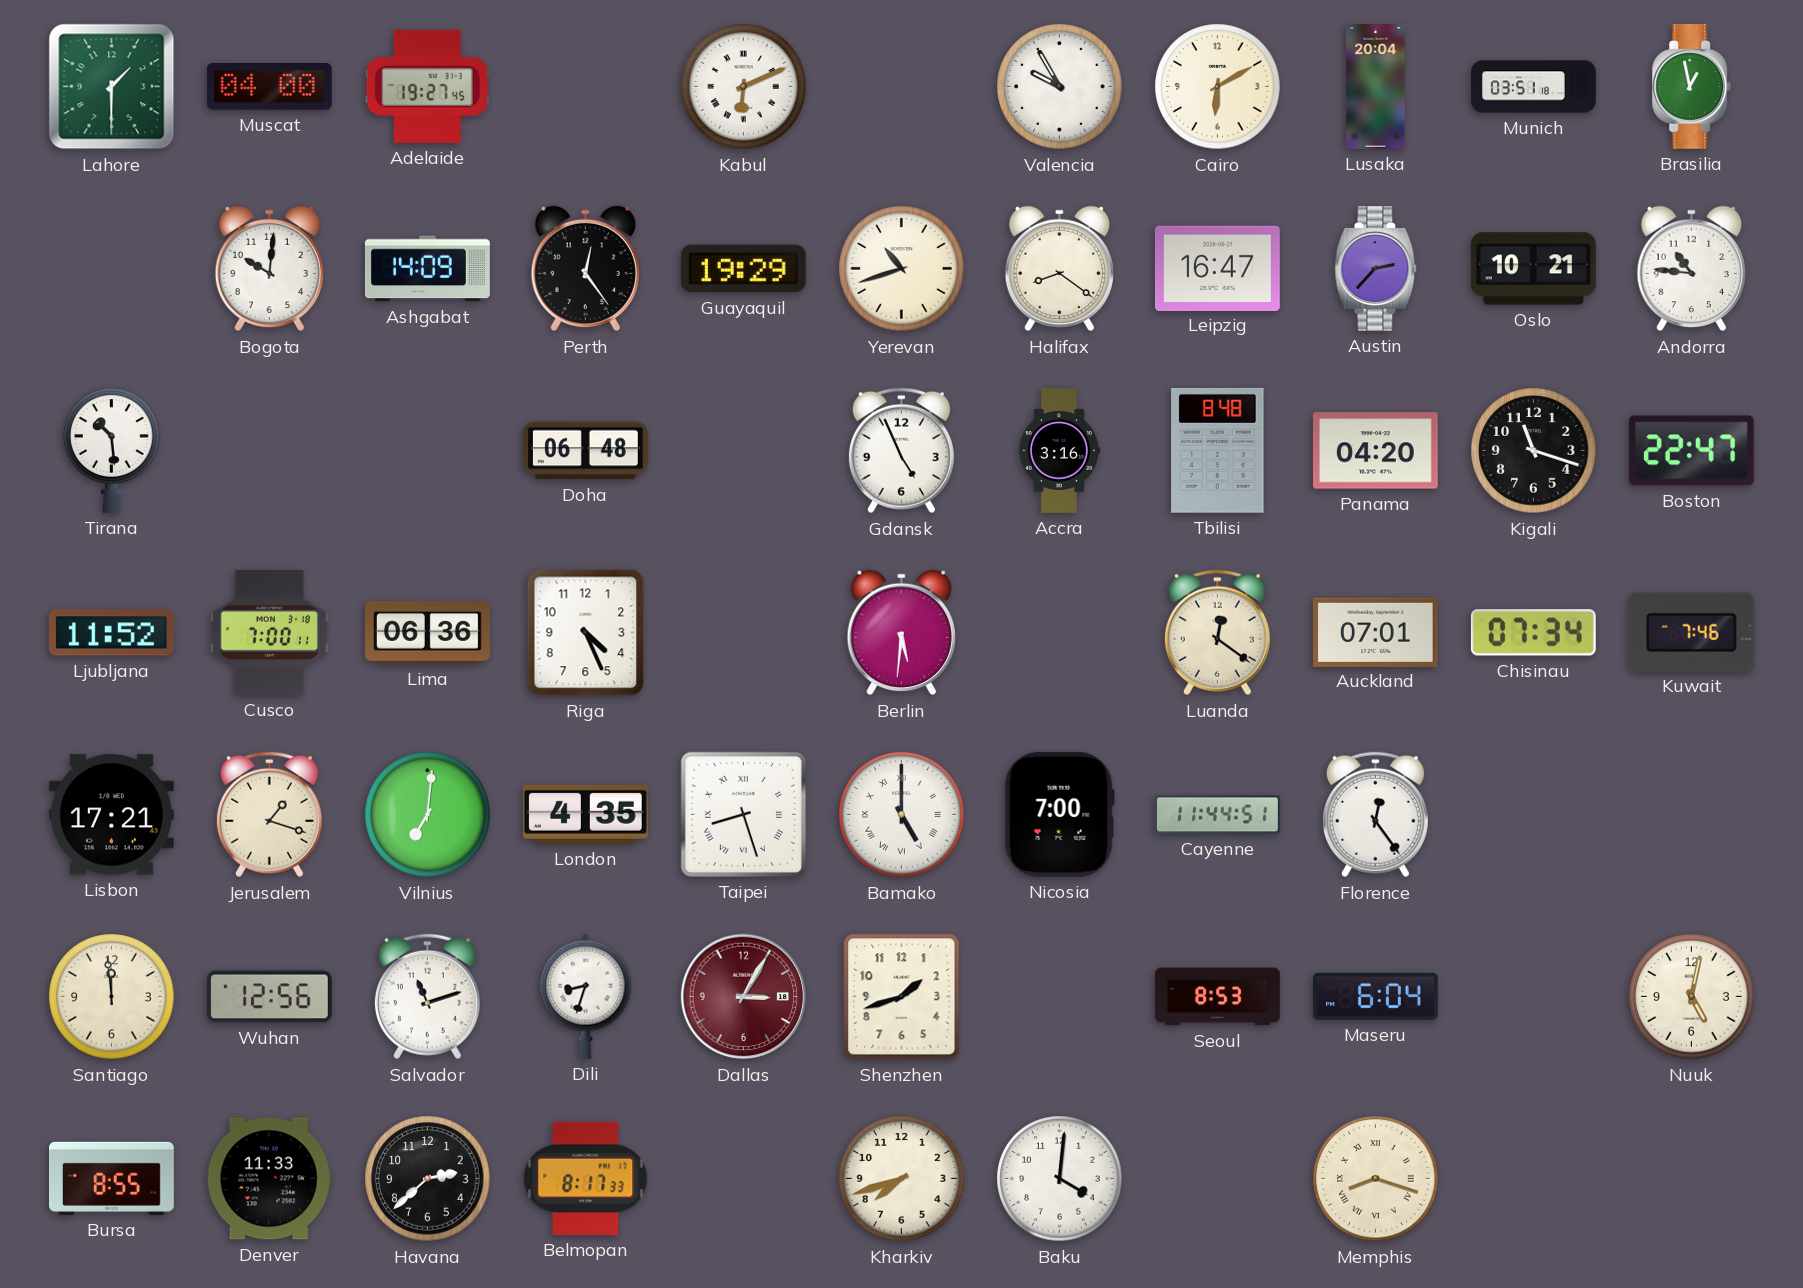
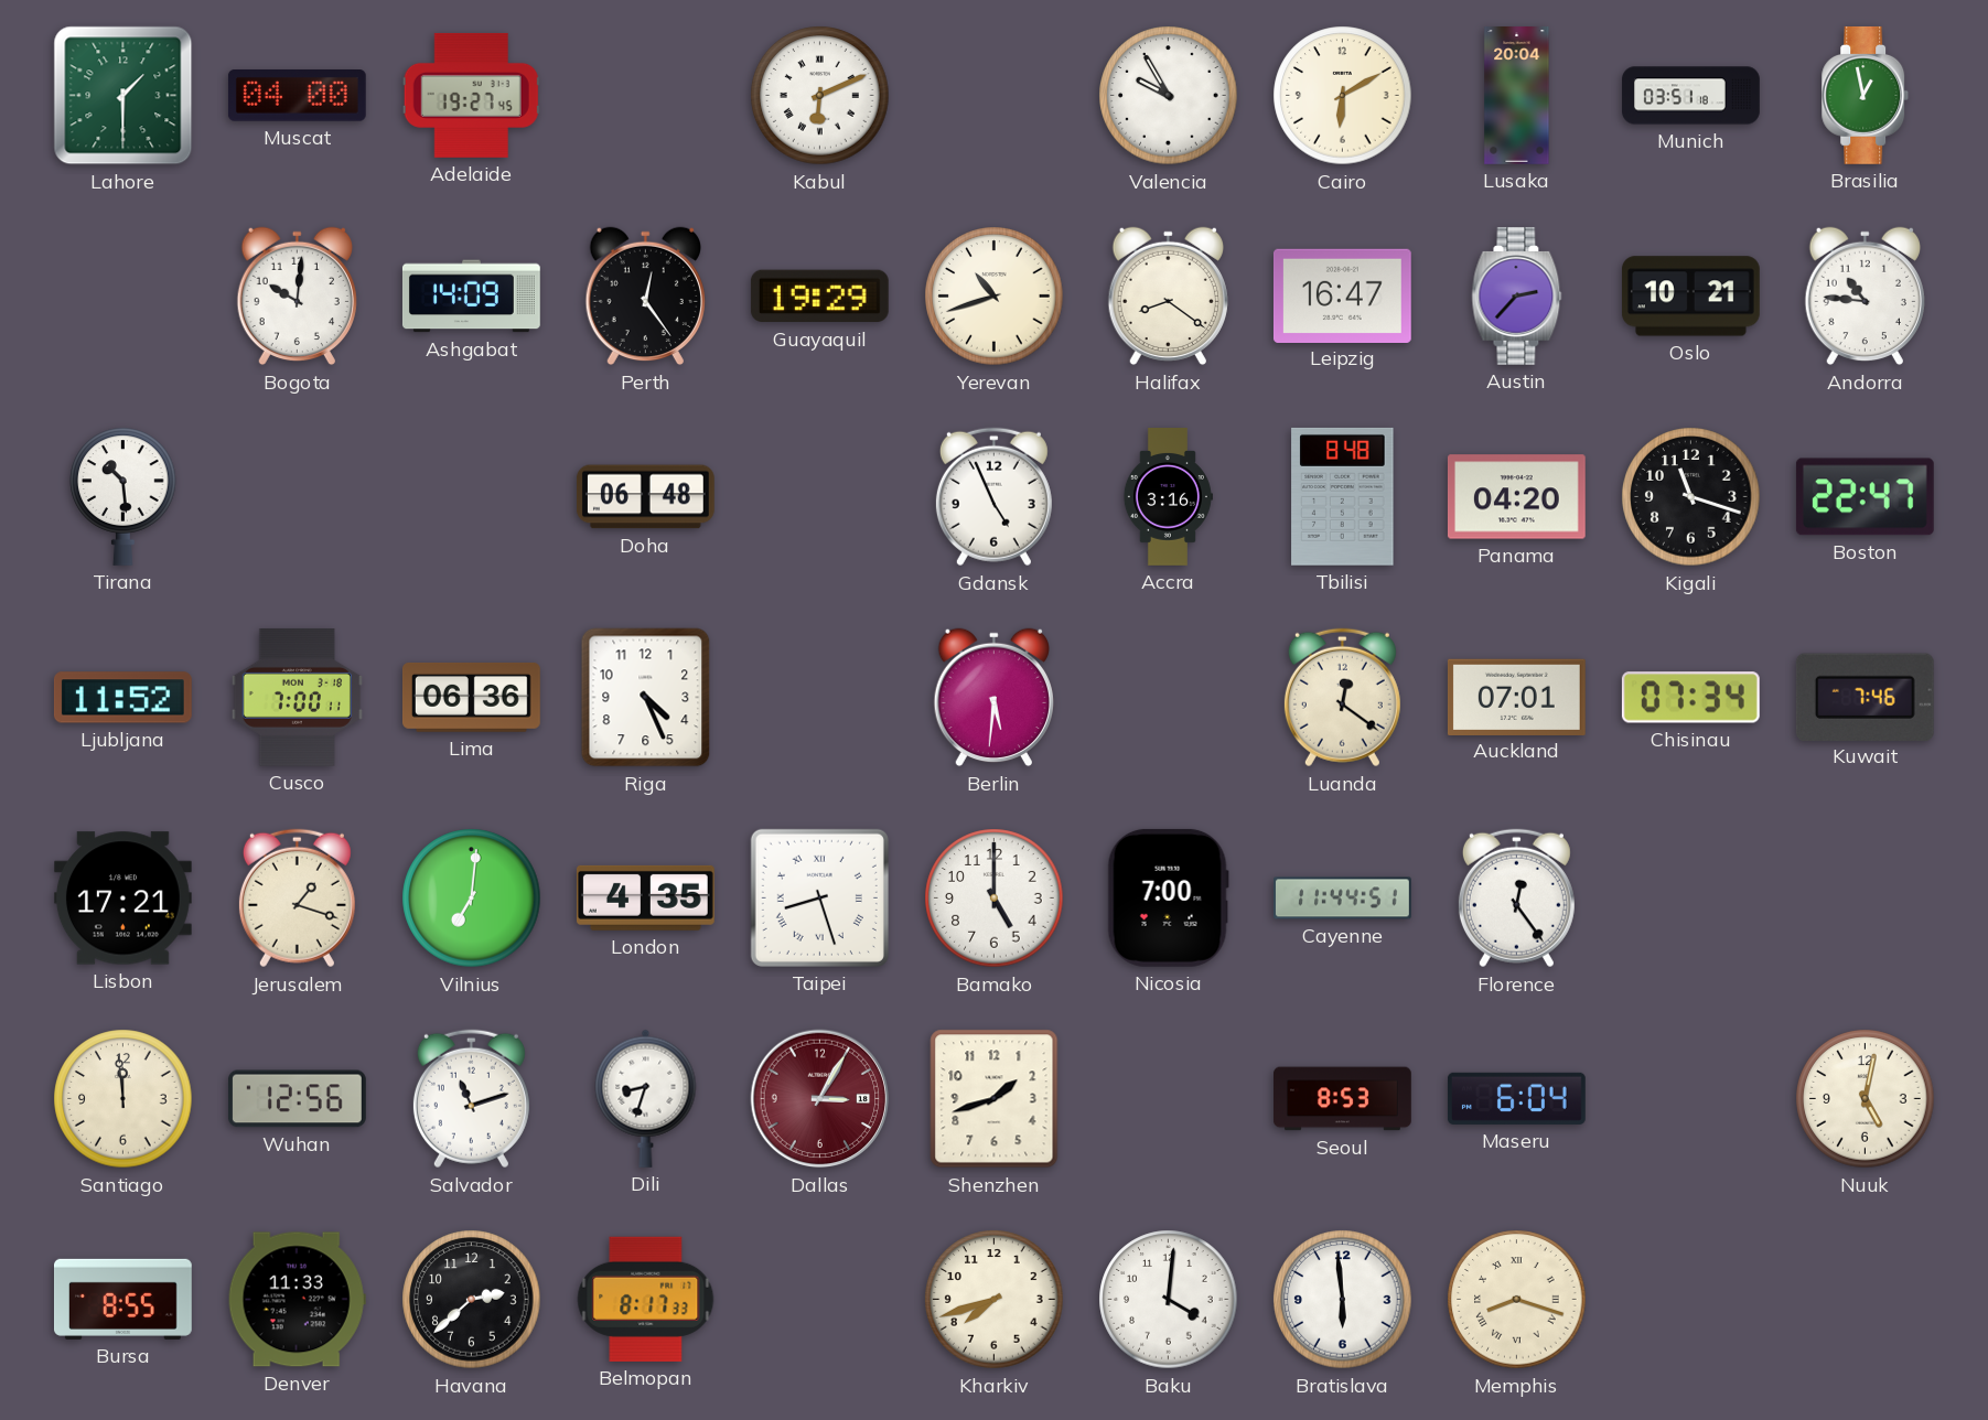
Bamako numerals: Roman -> Arabic
Bratislava: none -> 5:59
